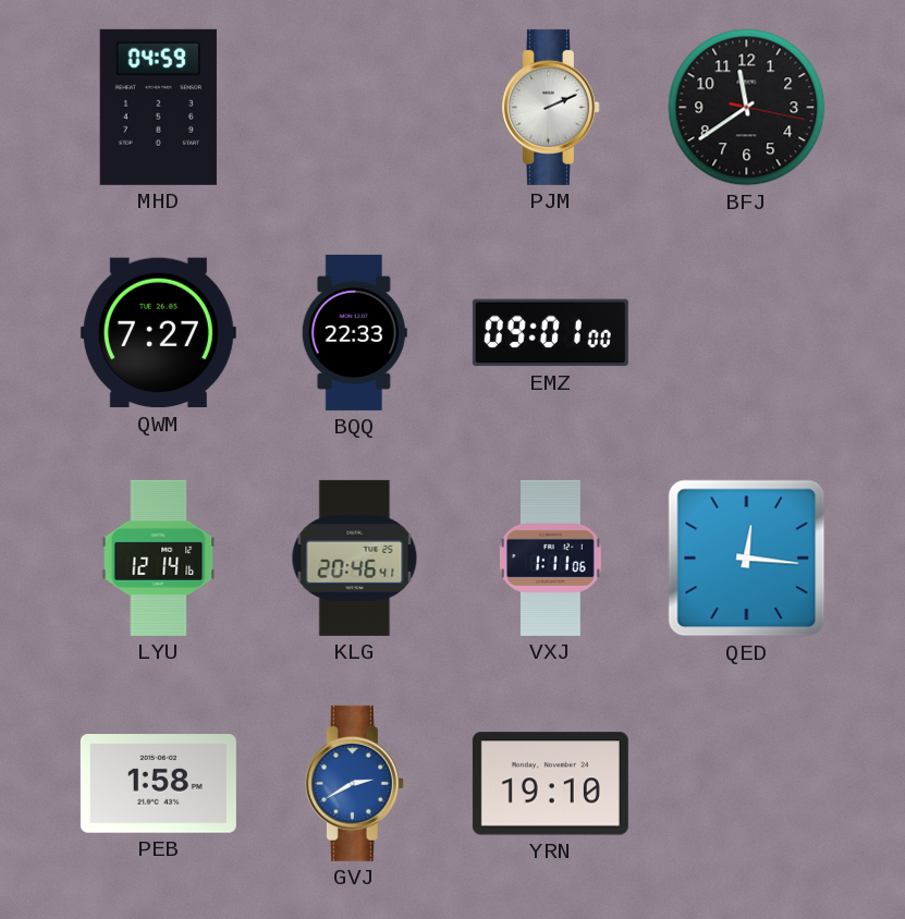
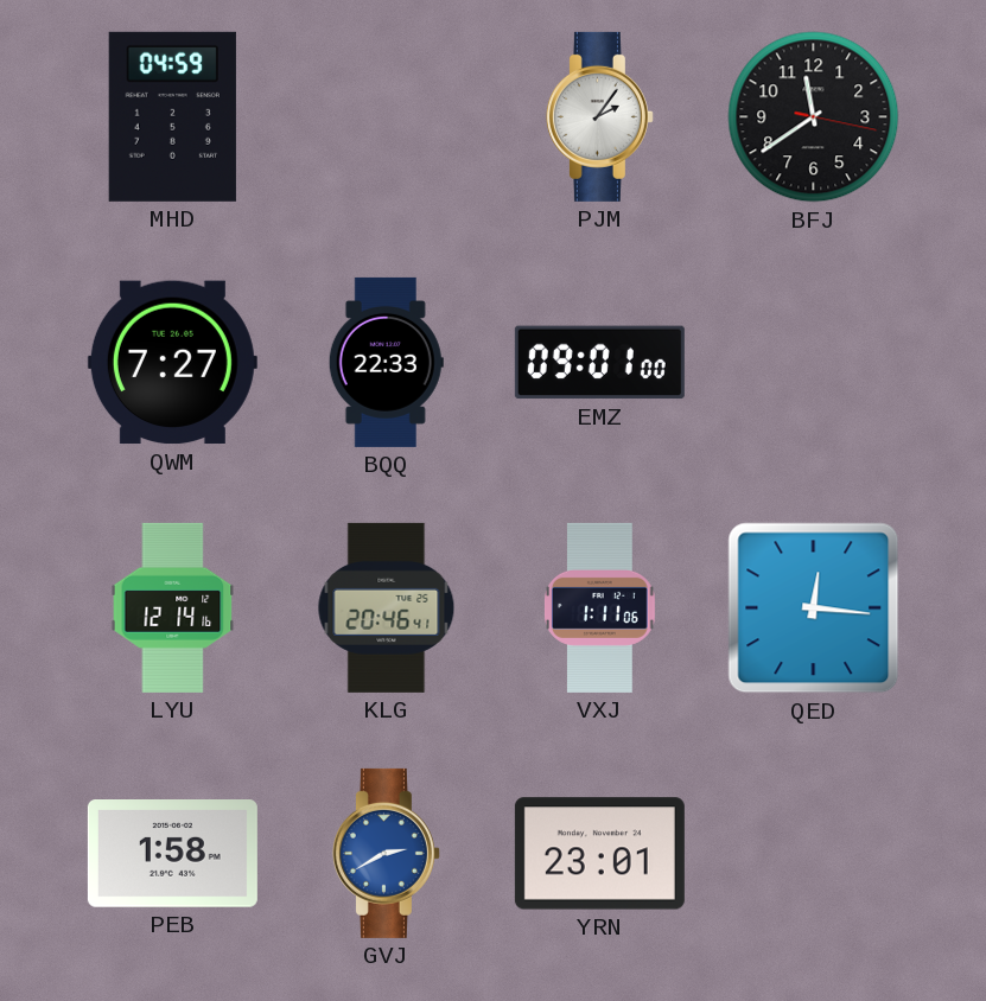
PJM: 2:11 -> 2:06
YRN: 19:10 -> 23:01
